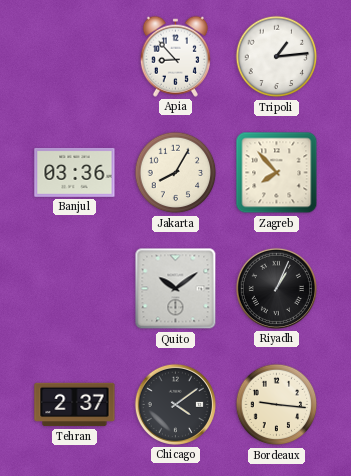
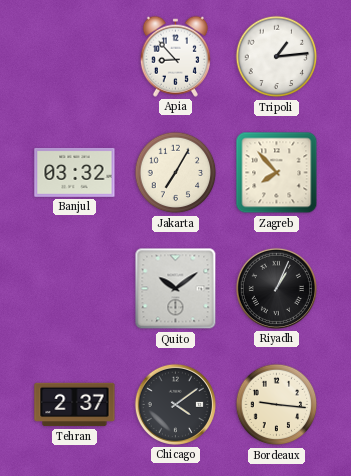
Banjul: 03:36 -> 03:32
Jakarta: 8:05 -> 7:05
